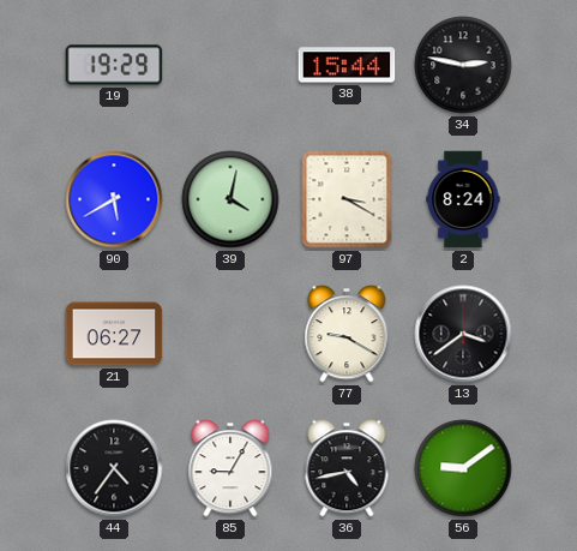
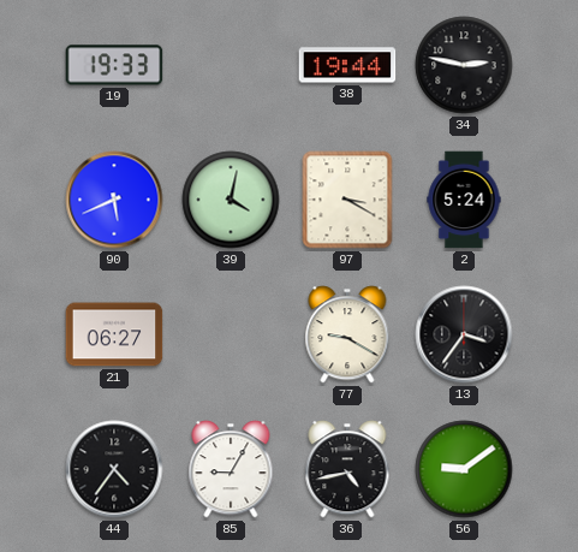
19: 19:29 -> 19:33
38: 15:44 -> 19:44
90: 5:40 -> 5:41
2: 8:24 -> 5:24
13: 3:39 -> 3:36
